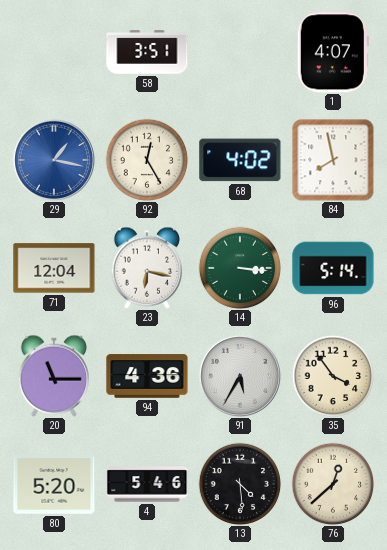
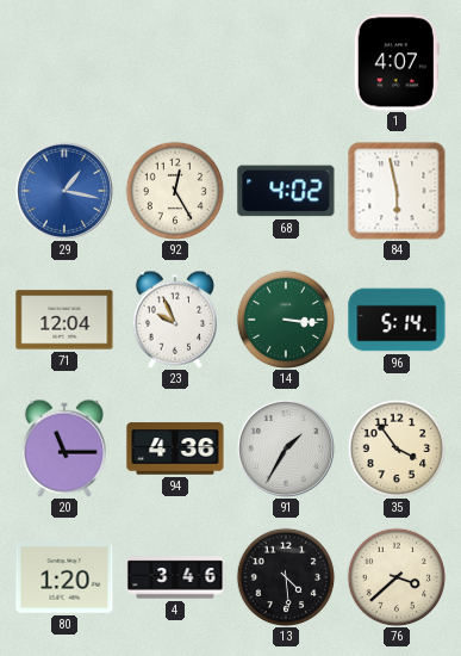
58: 3:51 -> none
84: 7:58 -> 5:58
23: 6:17 -> 9:56
91: 5:35 -> 1:35
80: 5:20 -> 1:20
4: 5:46 -> 3:46
76: 12:38 -> 3:38
